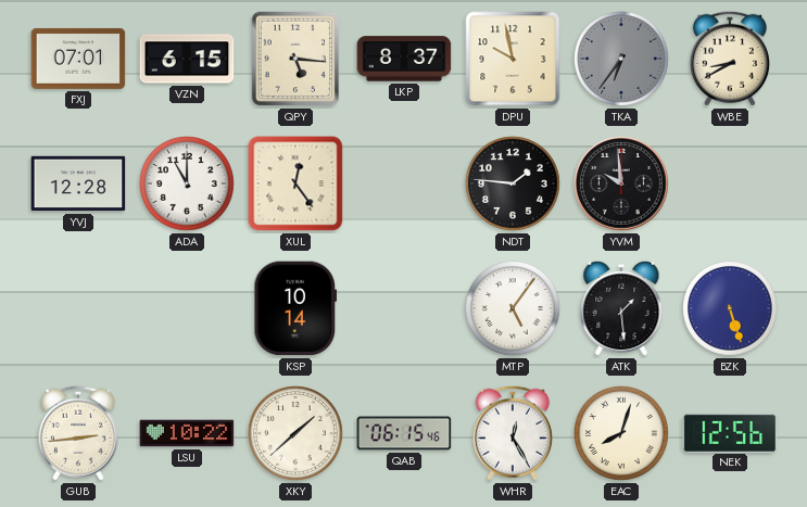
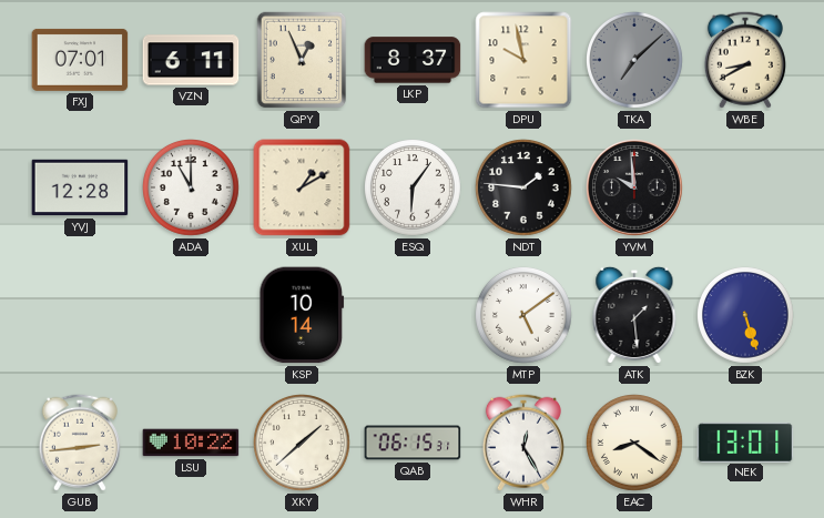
VZN: 6:15 -> 6:11
QPY: 5:16 -> 12:56
TKA: 6:36 -> 7:08
XUL: 12:24 -> 1:10
ESQ: none -> 6:06
MTP: 5:06 -> 5:09
QAB: 06:15:46 -> 06:15:31
EAC: 8:03 -> 8:21
NEK: 12:56 -> 13:01
